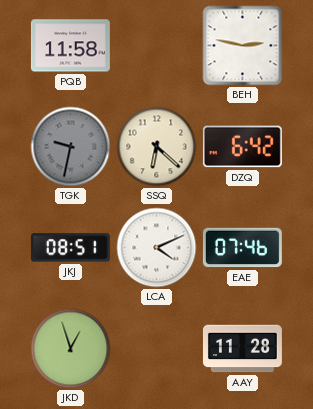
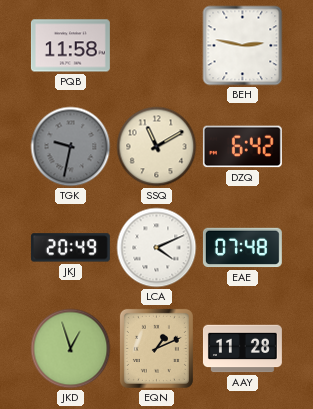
SSQ: 6:22 -> 11:10
JKJ: 08:51 -> 20:49
EAE: 07:46 -> 07:48
EQN: none -> 1:11
